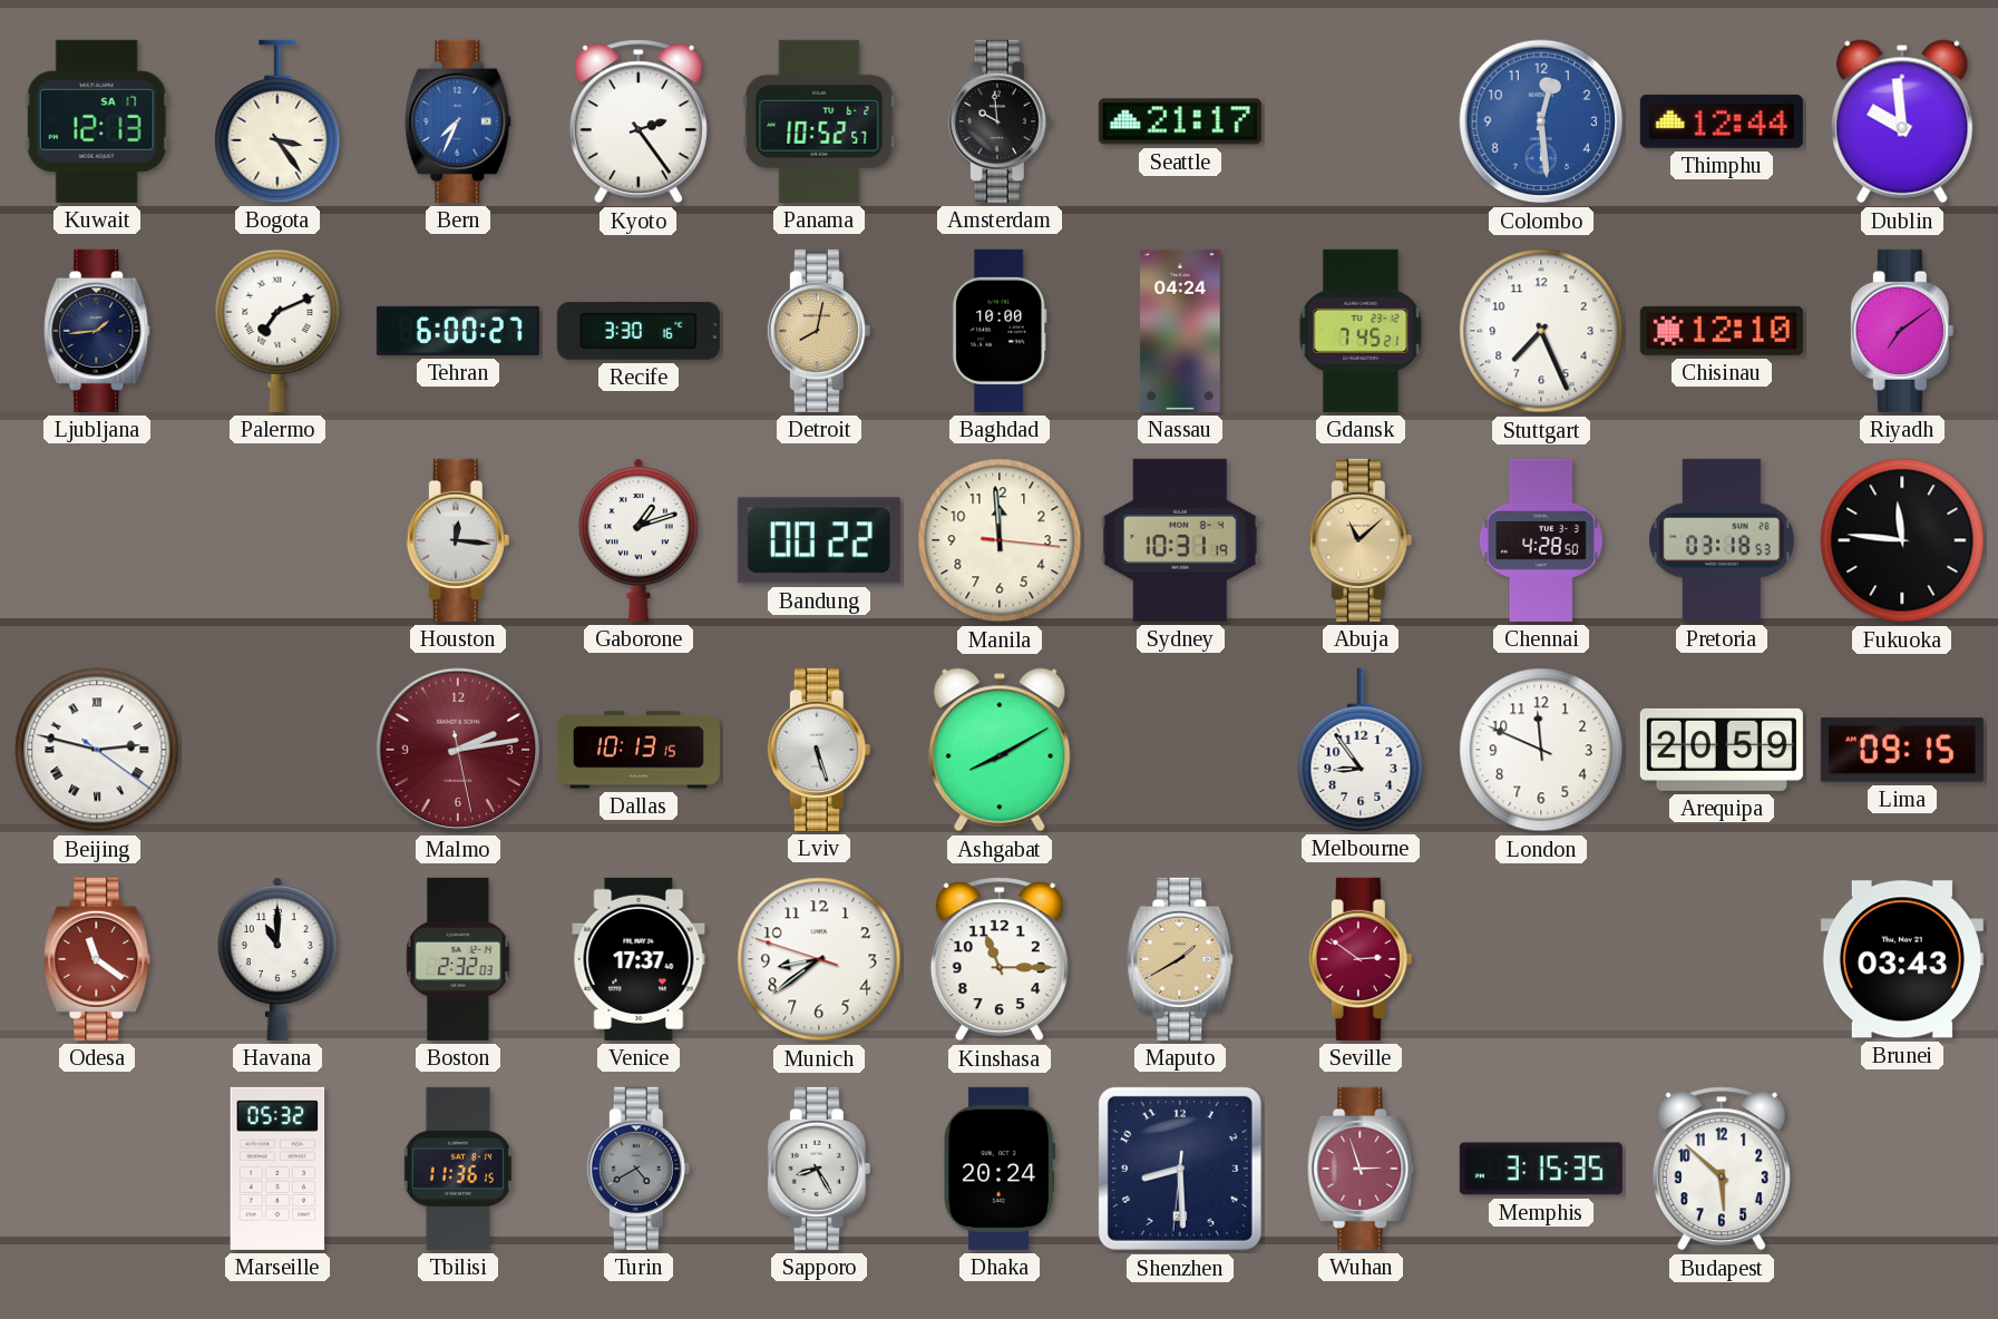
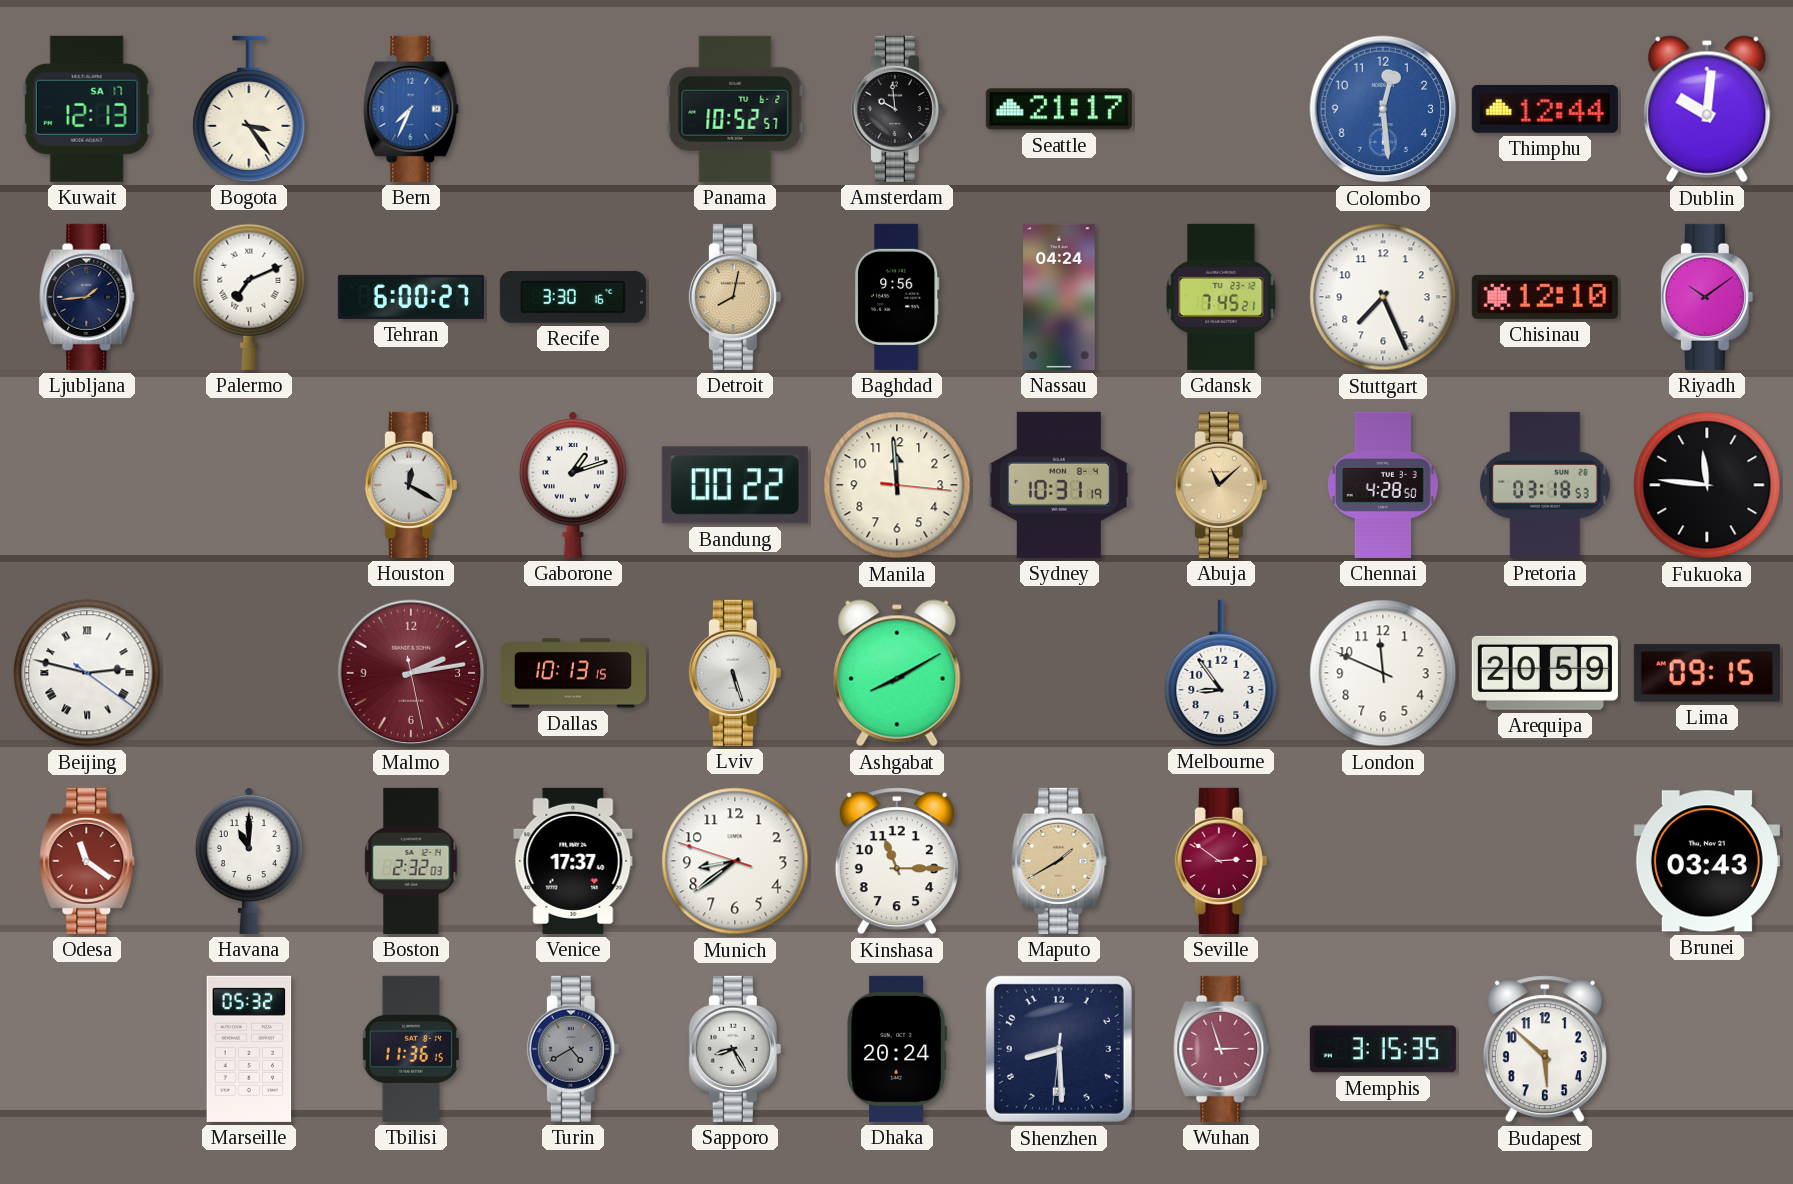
Kyoto: 2:24 -> none
Dublin: 9:59 -> 10:01
Baghdad: 10:00 -> 9:56
Riyadh: 7:09 -> 10:09
Houston: 12:16 -> 12:20
